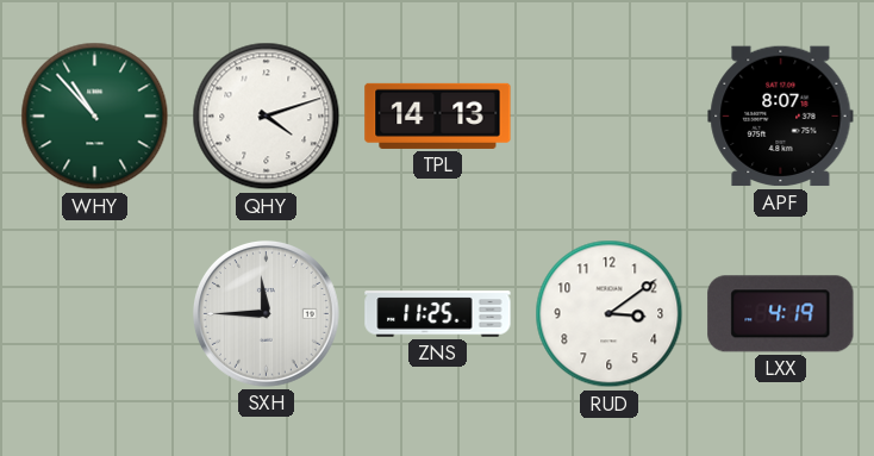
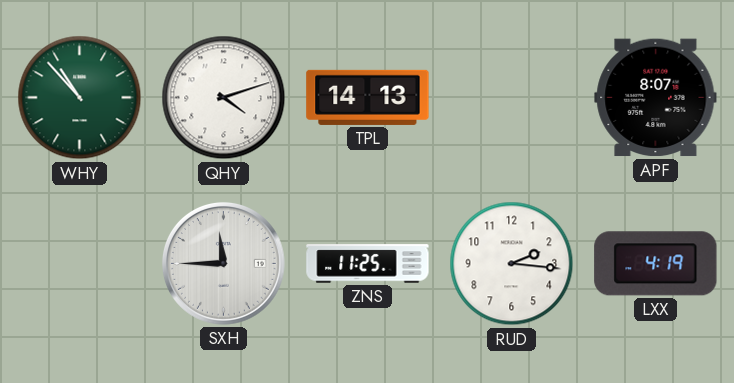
RUD: 3:09 -> 2:16
